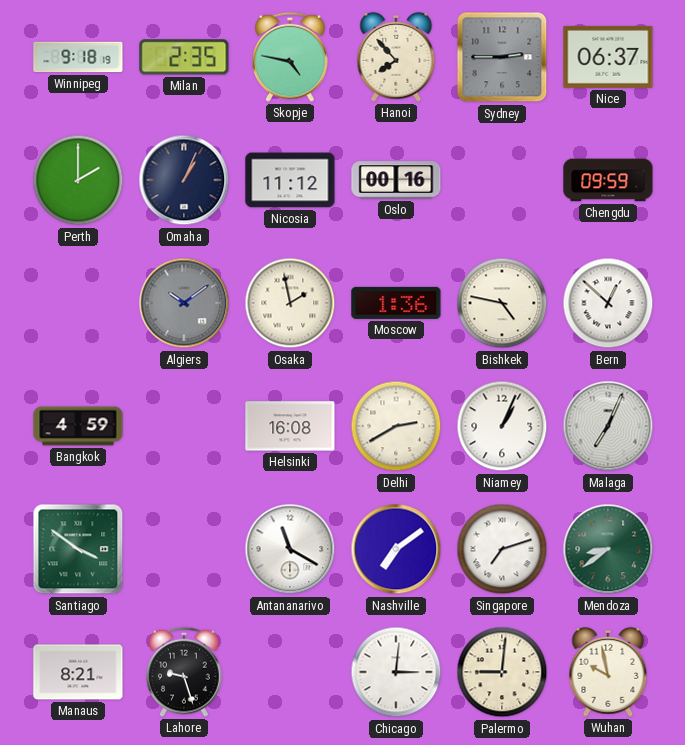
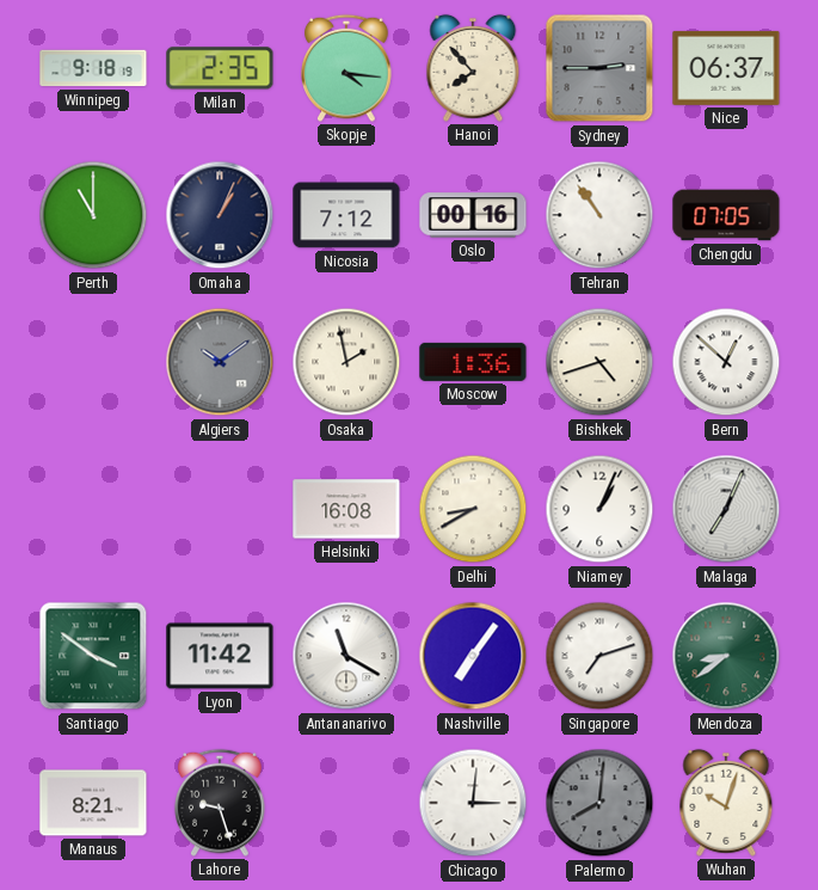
Skopje: 4:47 -> 4:16
Perth: 2:00 -> 11:00
Nicosia: 11:12 -> 7:12
Tehran: none -> 10:54
Chengdu: 09:59 -> 07:05
Bishkek: 4:47 -> 4:42
Bangkok: 4:59 -> none
Delhi: 2:40 -> 8:40
Lyon: none -> 11:42
Nashville: 7:09 -> 7:06
Palermo: 9:01 -> 8:01
Palermo dial: cream -> grey
Wuhan: 9:58 -> 10:03
